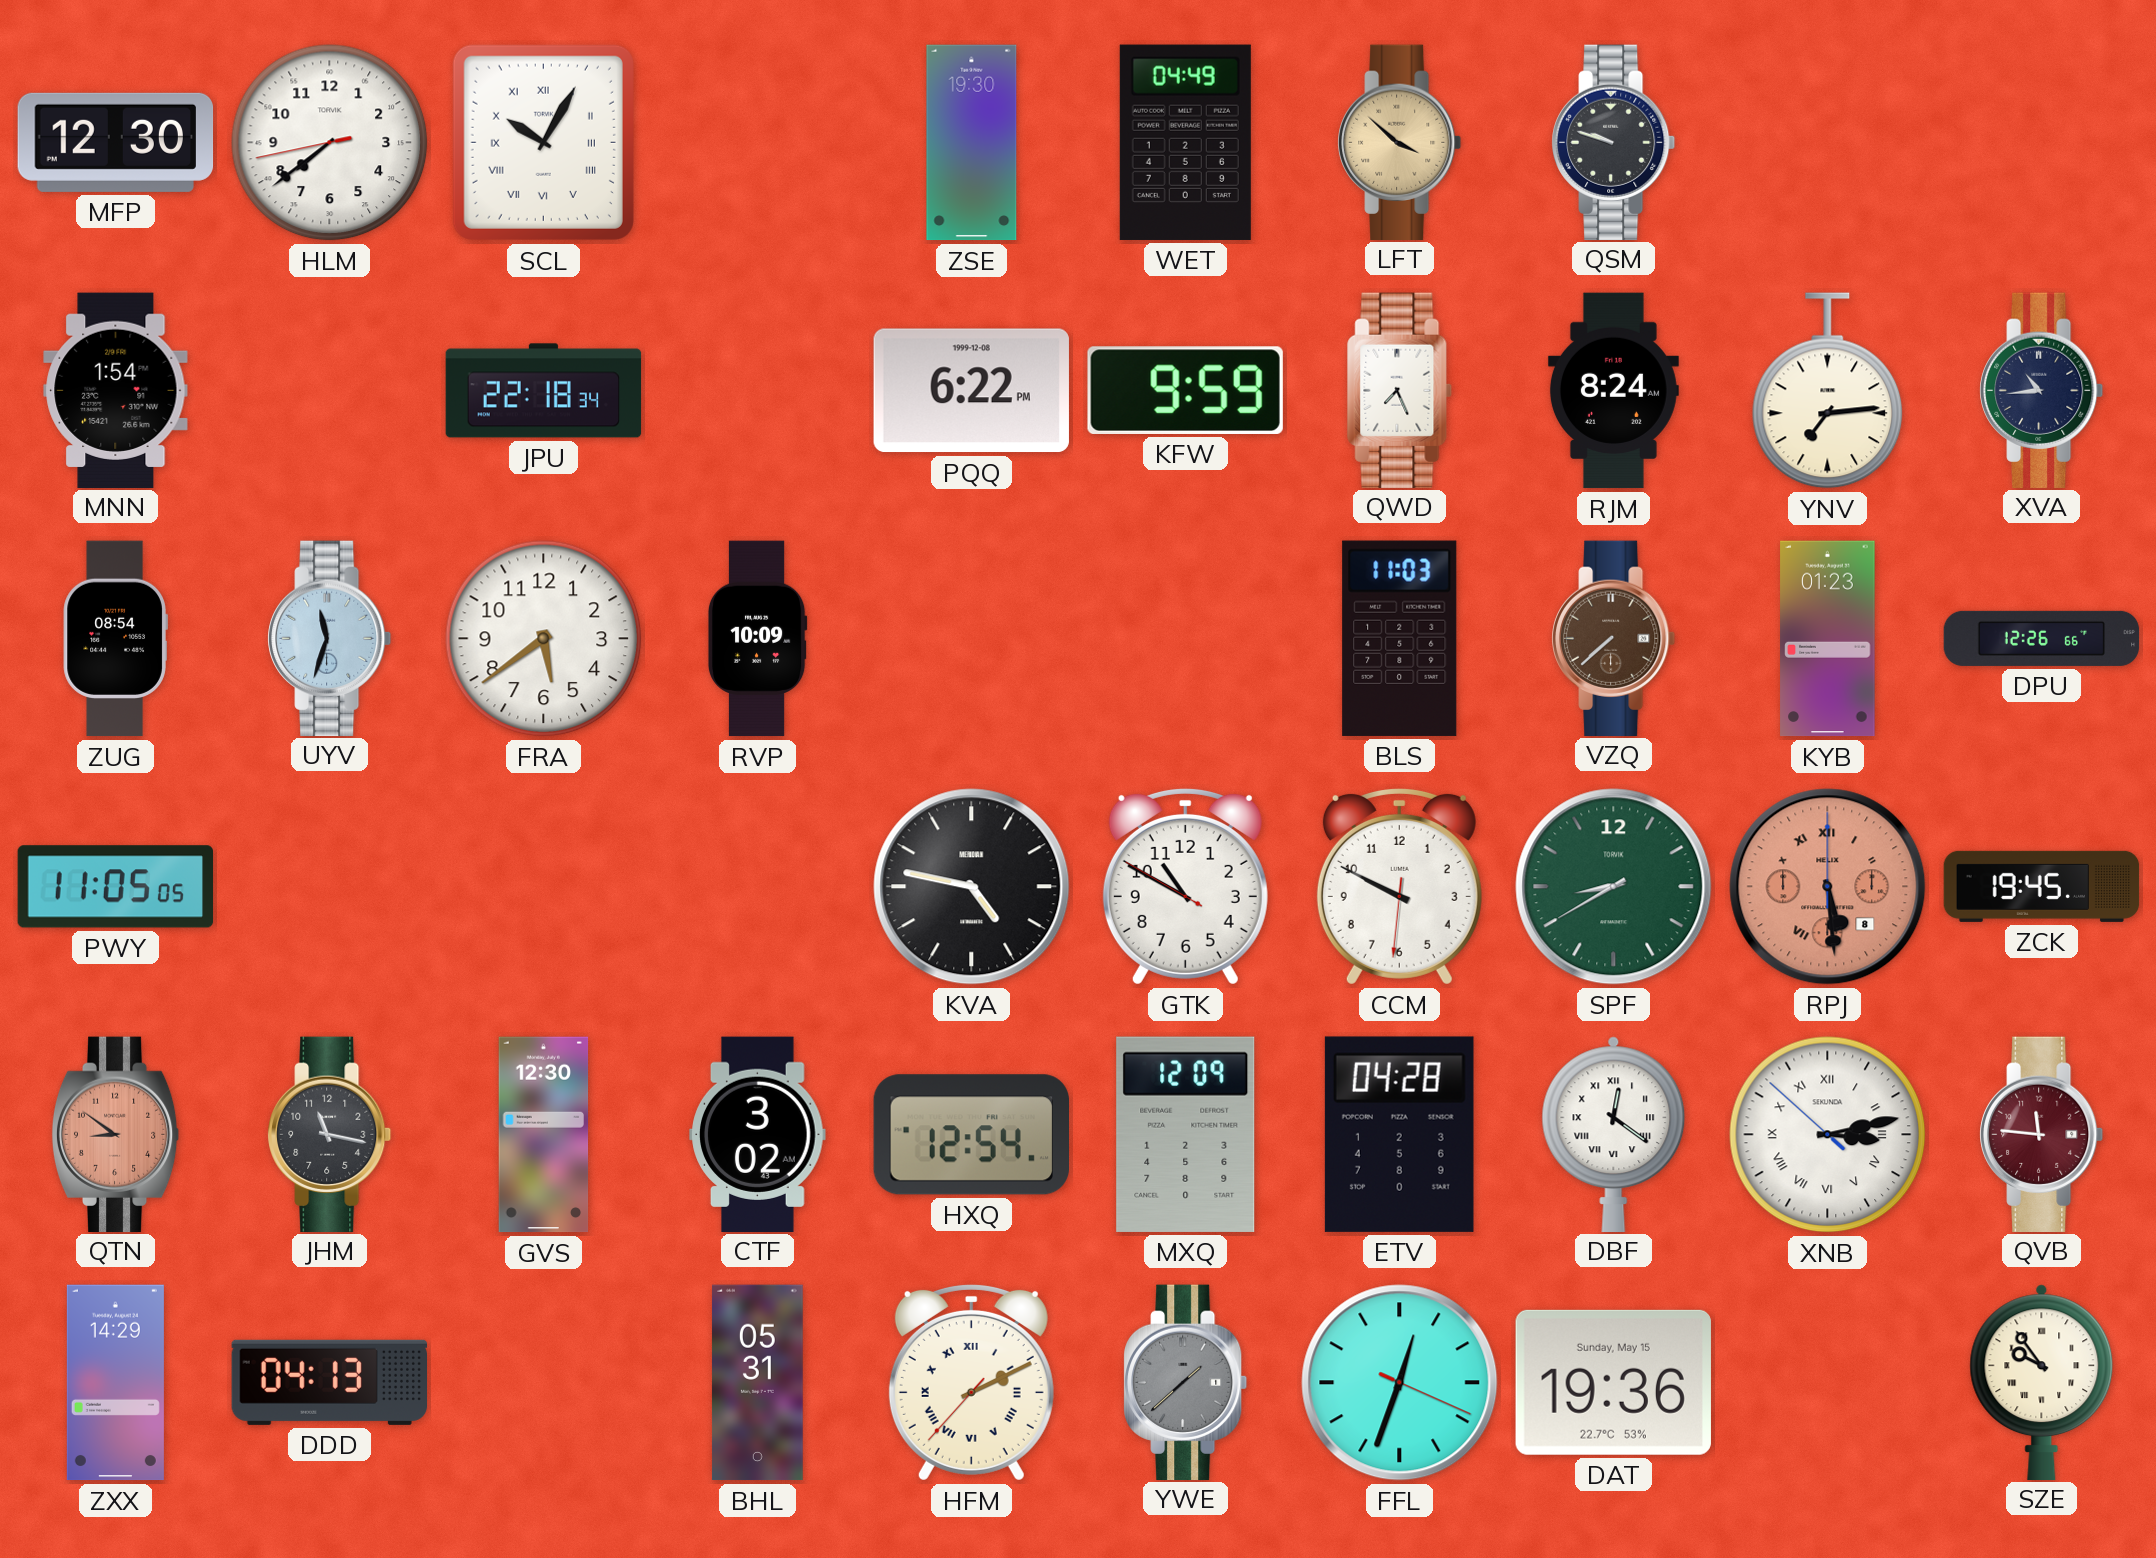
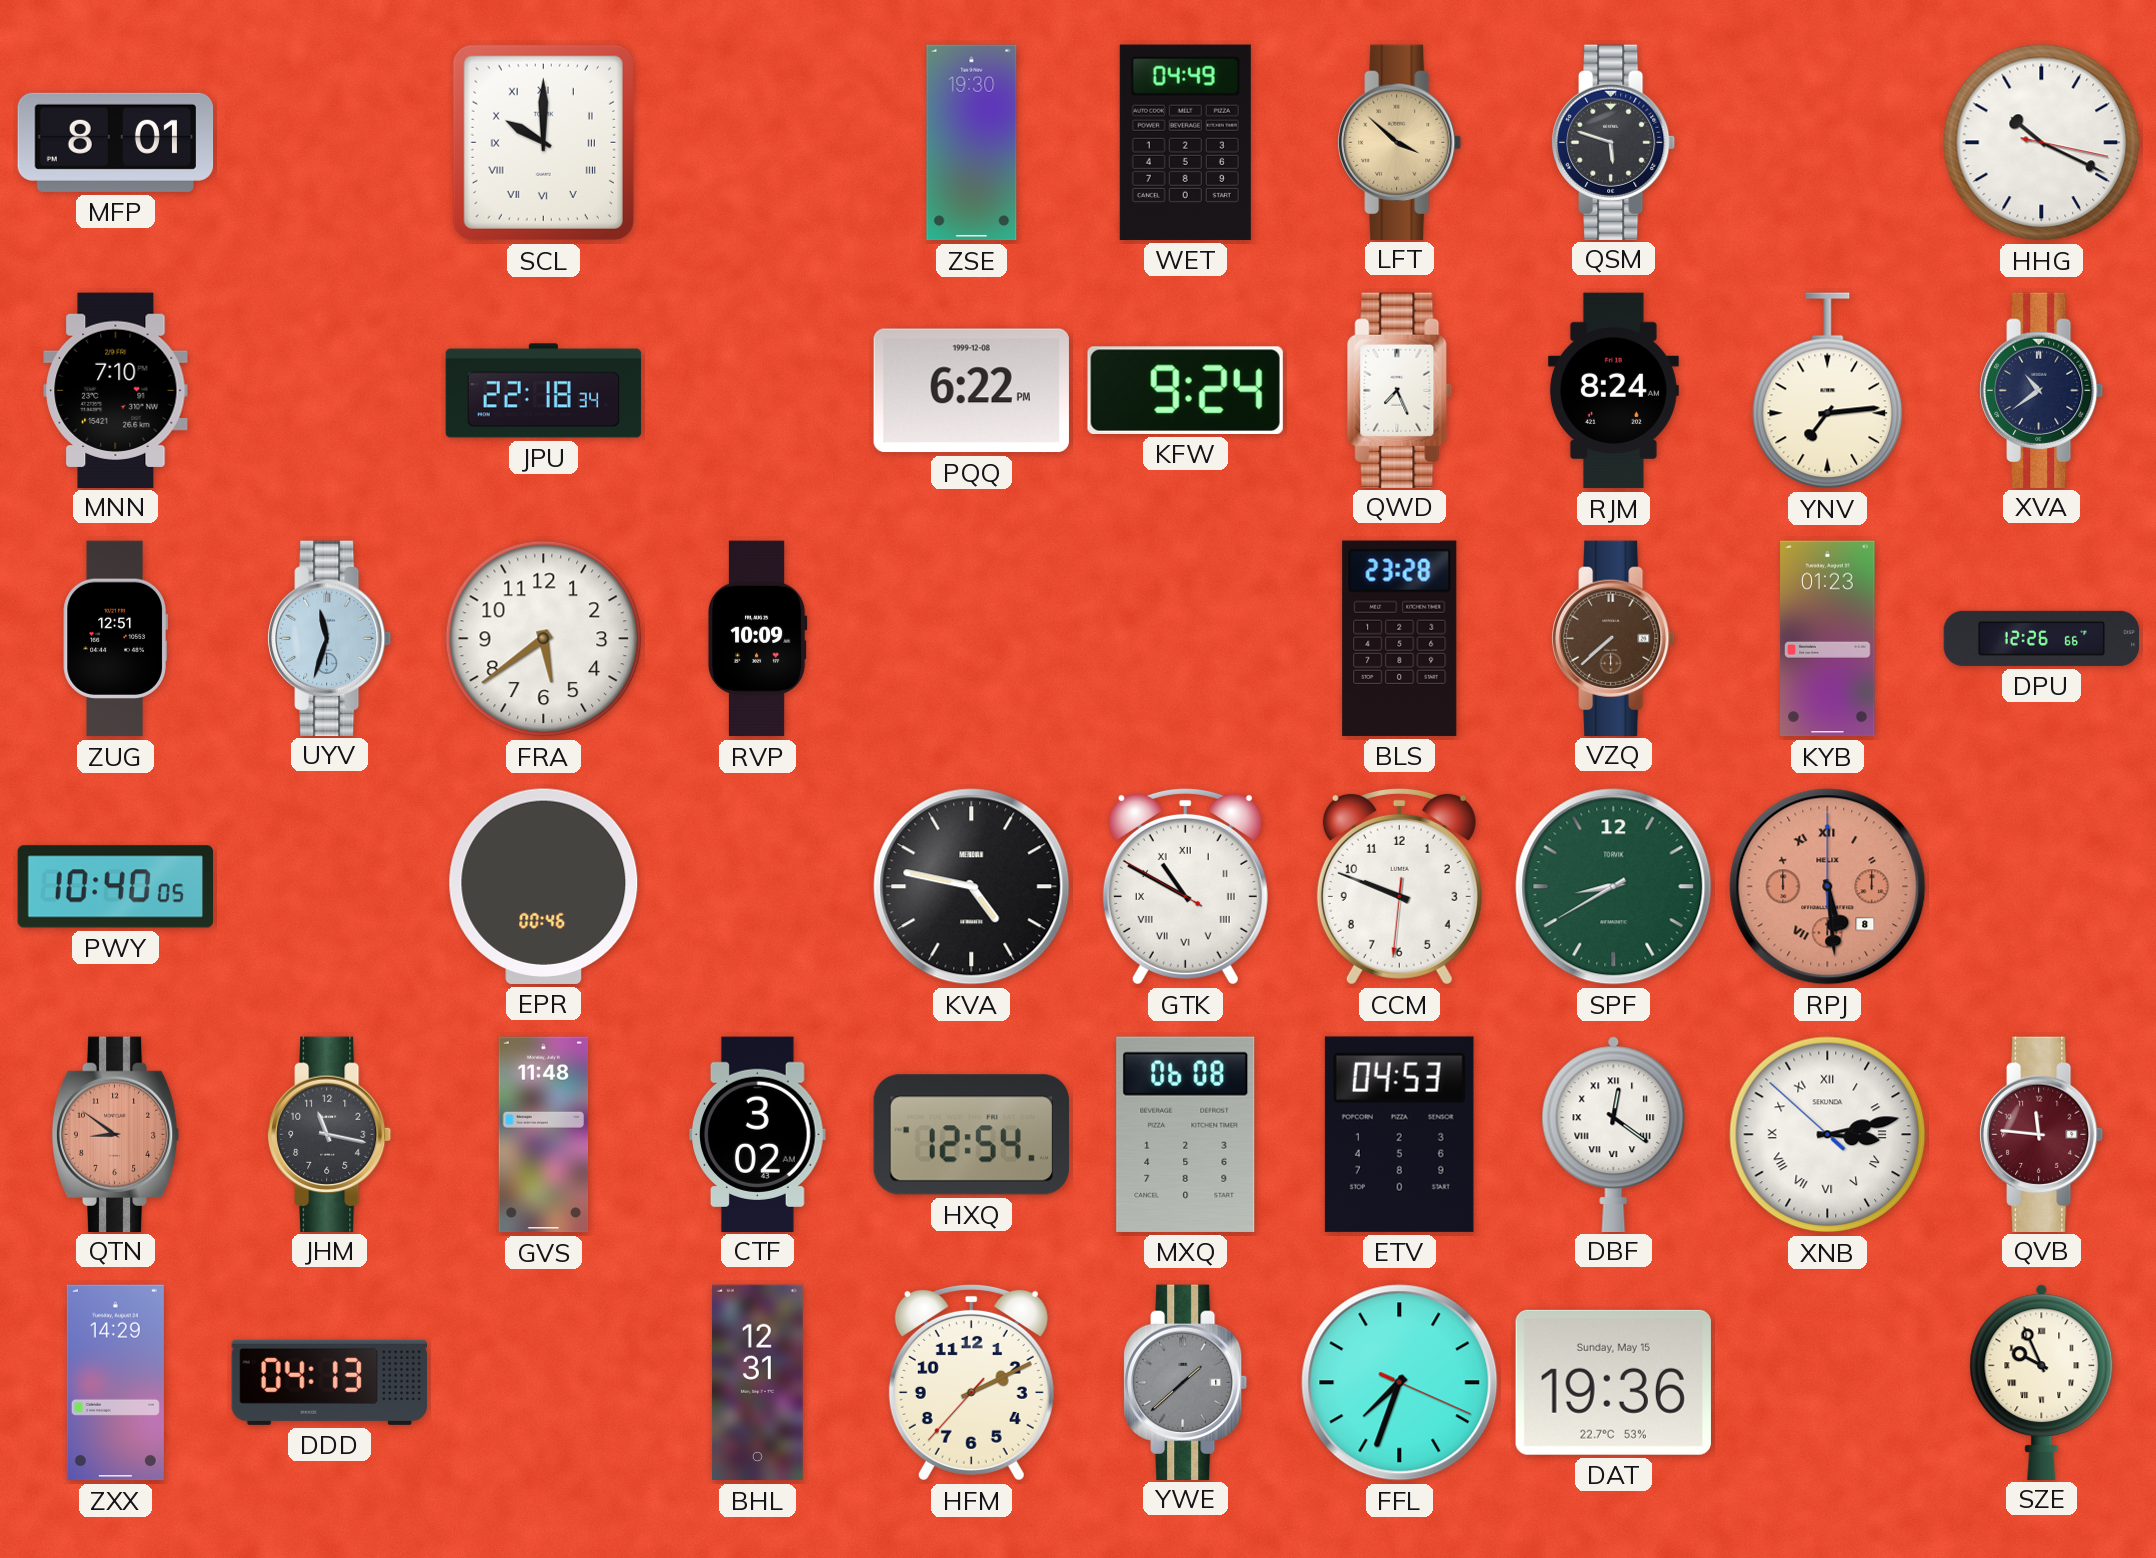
MFP: 12:30 -> 8:01
HLM: 7:38 -> none
SCL: 10:05 -> 10:00
QSM: 9:48 -> 5:48
HHG: none -> 10:19
MNN: 1:54 -> 7:10
KFW: 9:59 -> 9:24
XVA: 10:44 -> 10:39
ZUG: 08:54 -> 12:51
BLS: 11:03 -> 23:28
PWY: 11:05 -> 10:40
EPR: none -> 00:46
GTK numerals: Arabic -> Roman
CCM: 9:49 -> 9:48
ZCK: 19:45 -> none
GVS: 12:30 -> 11:48
MXQ: 12:09 -> 06:08
ETV: 04:28 -> 04:53
BHL: 05:31 -> 12:31
HFM numerals: Roman -> Arabic
FFL: 12:33 -> 7:33
SZE: 9:54 -> 9:56
